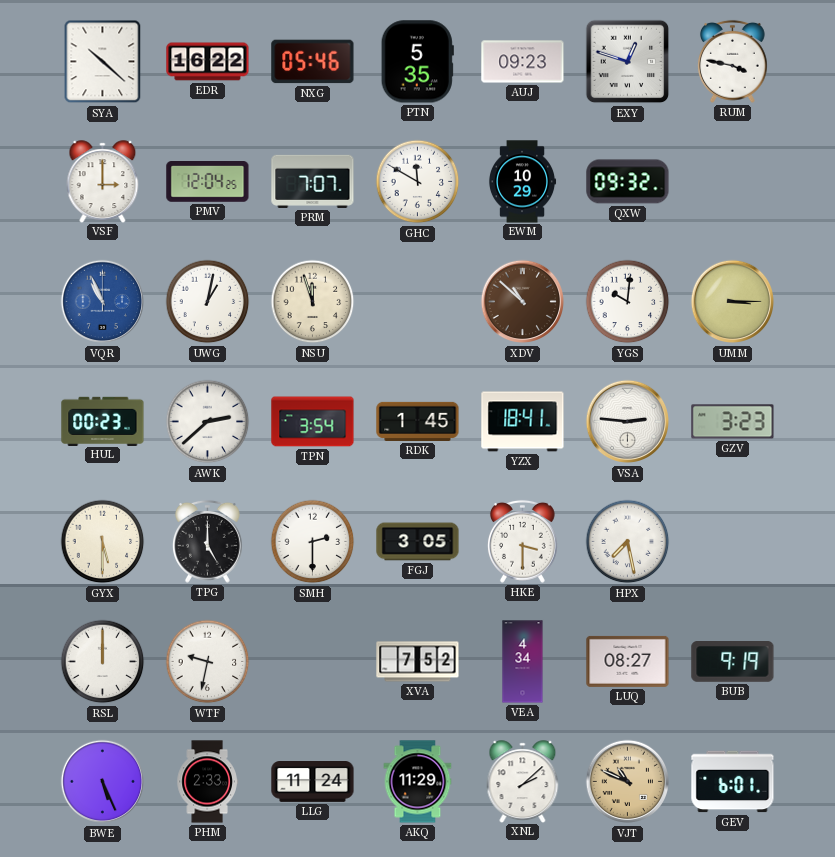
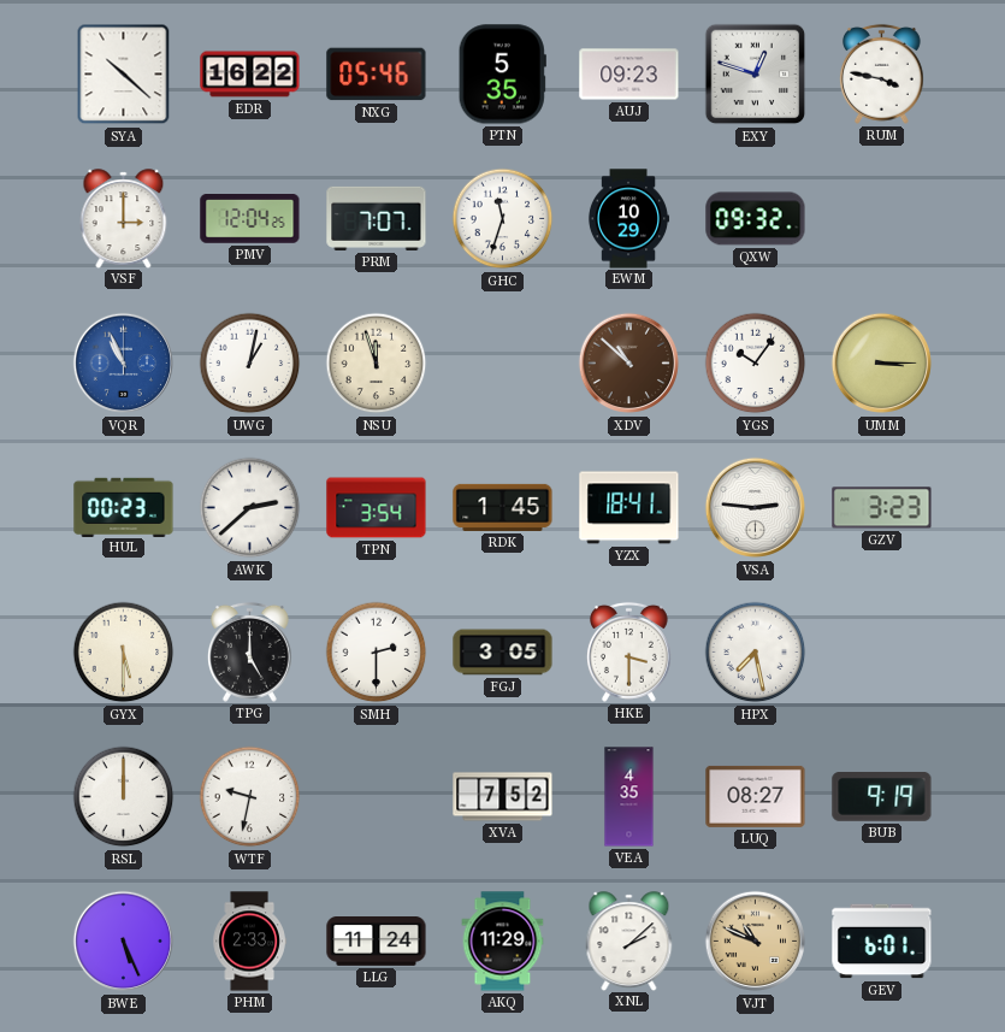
GHC: 11:50 -> 11:33
YGS: 10:01 -> 10:06
VEA: 4:34 -> 4:35
